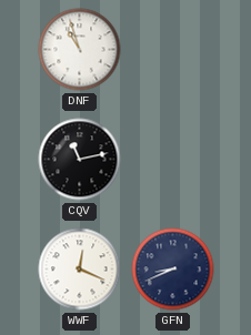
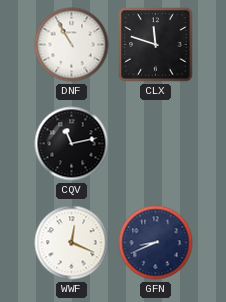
DNF: 10:57 -> 10:55
CLX: none -> 11:48
